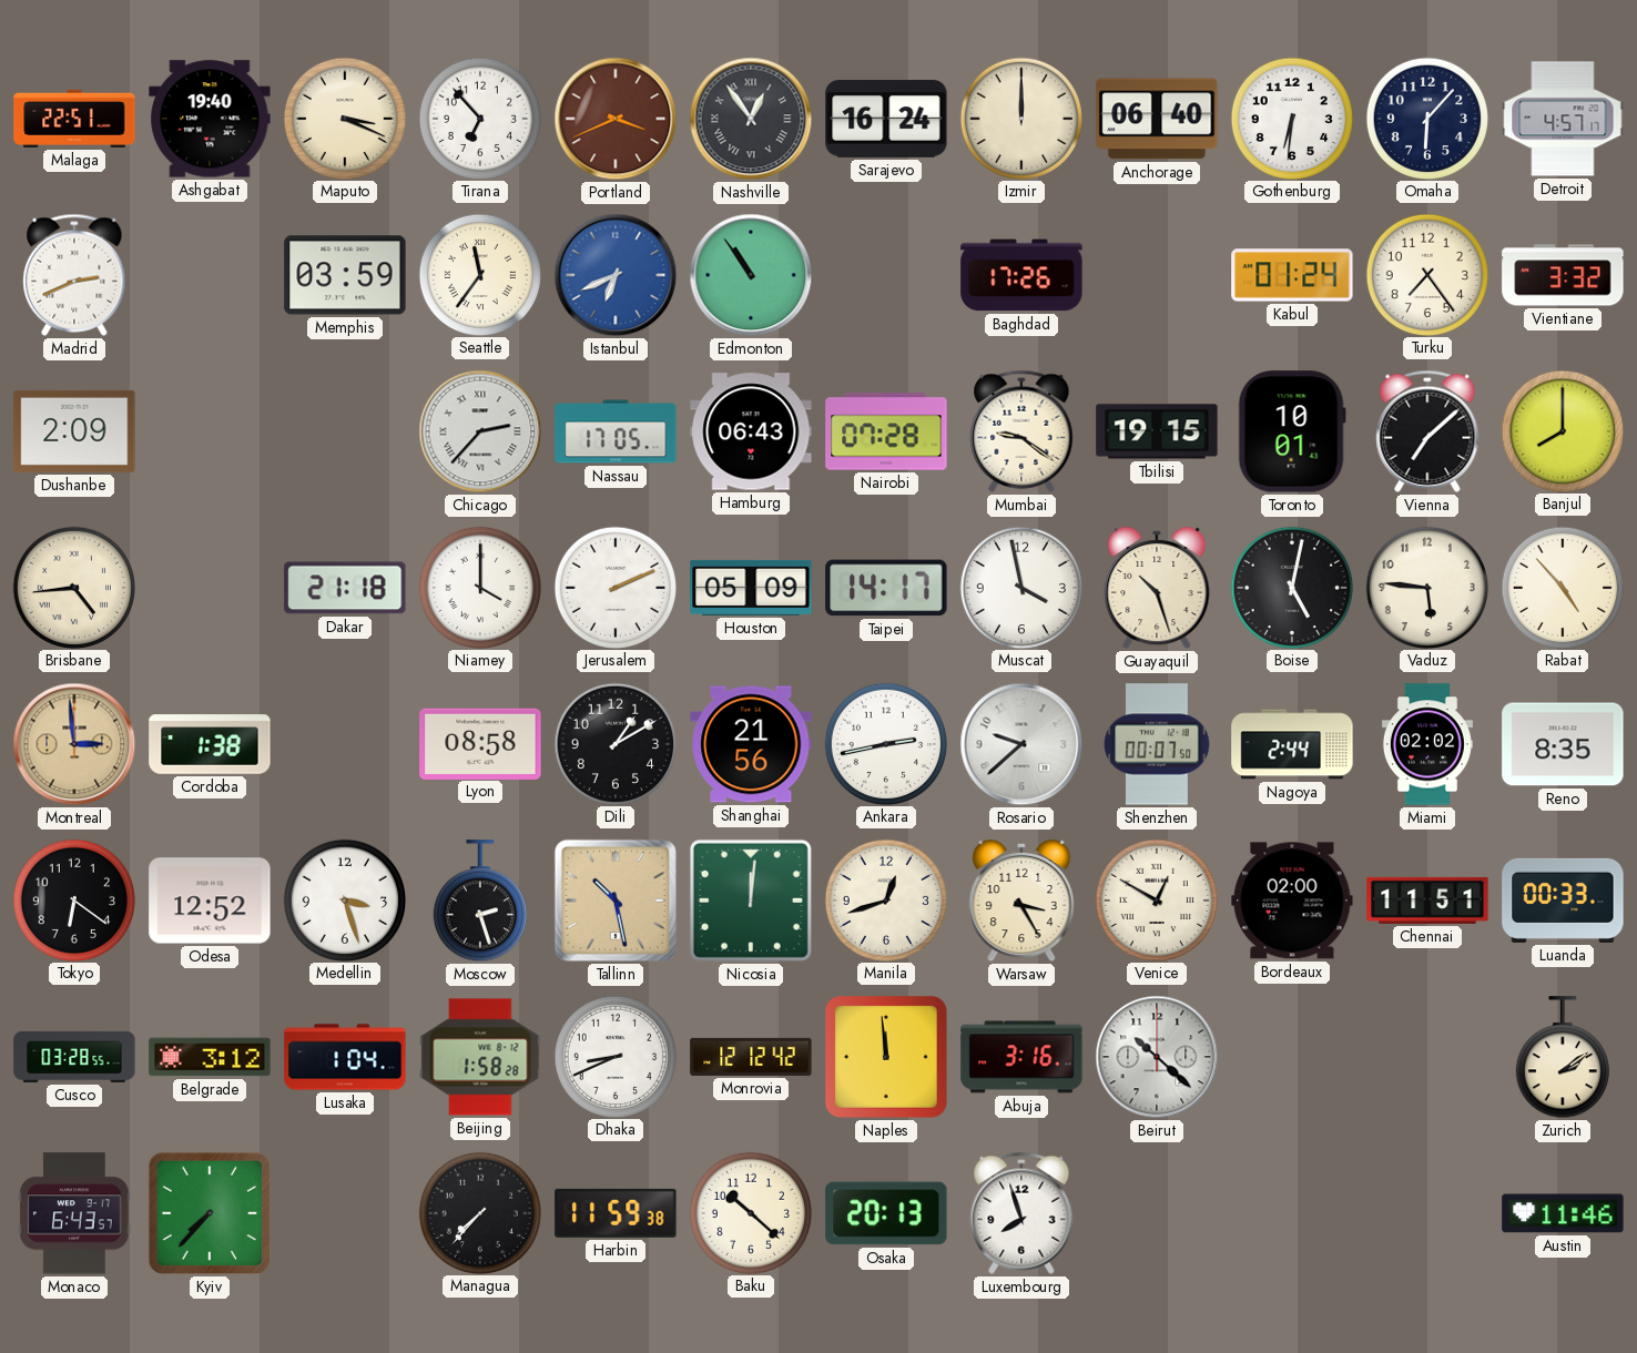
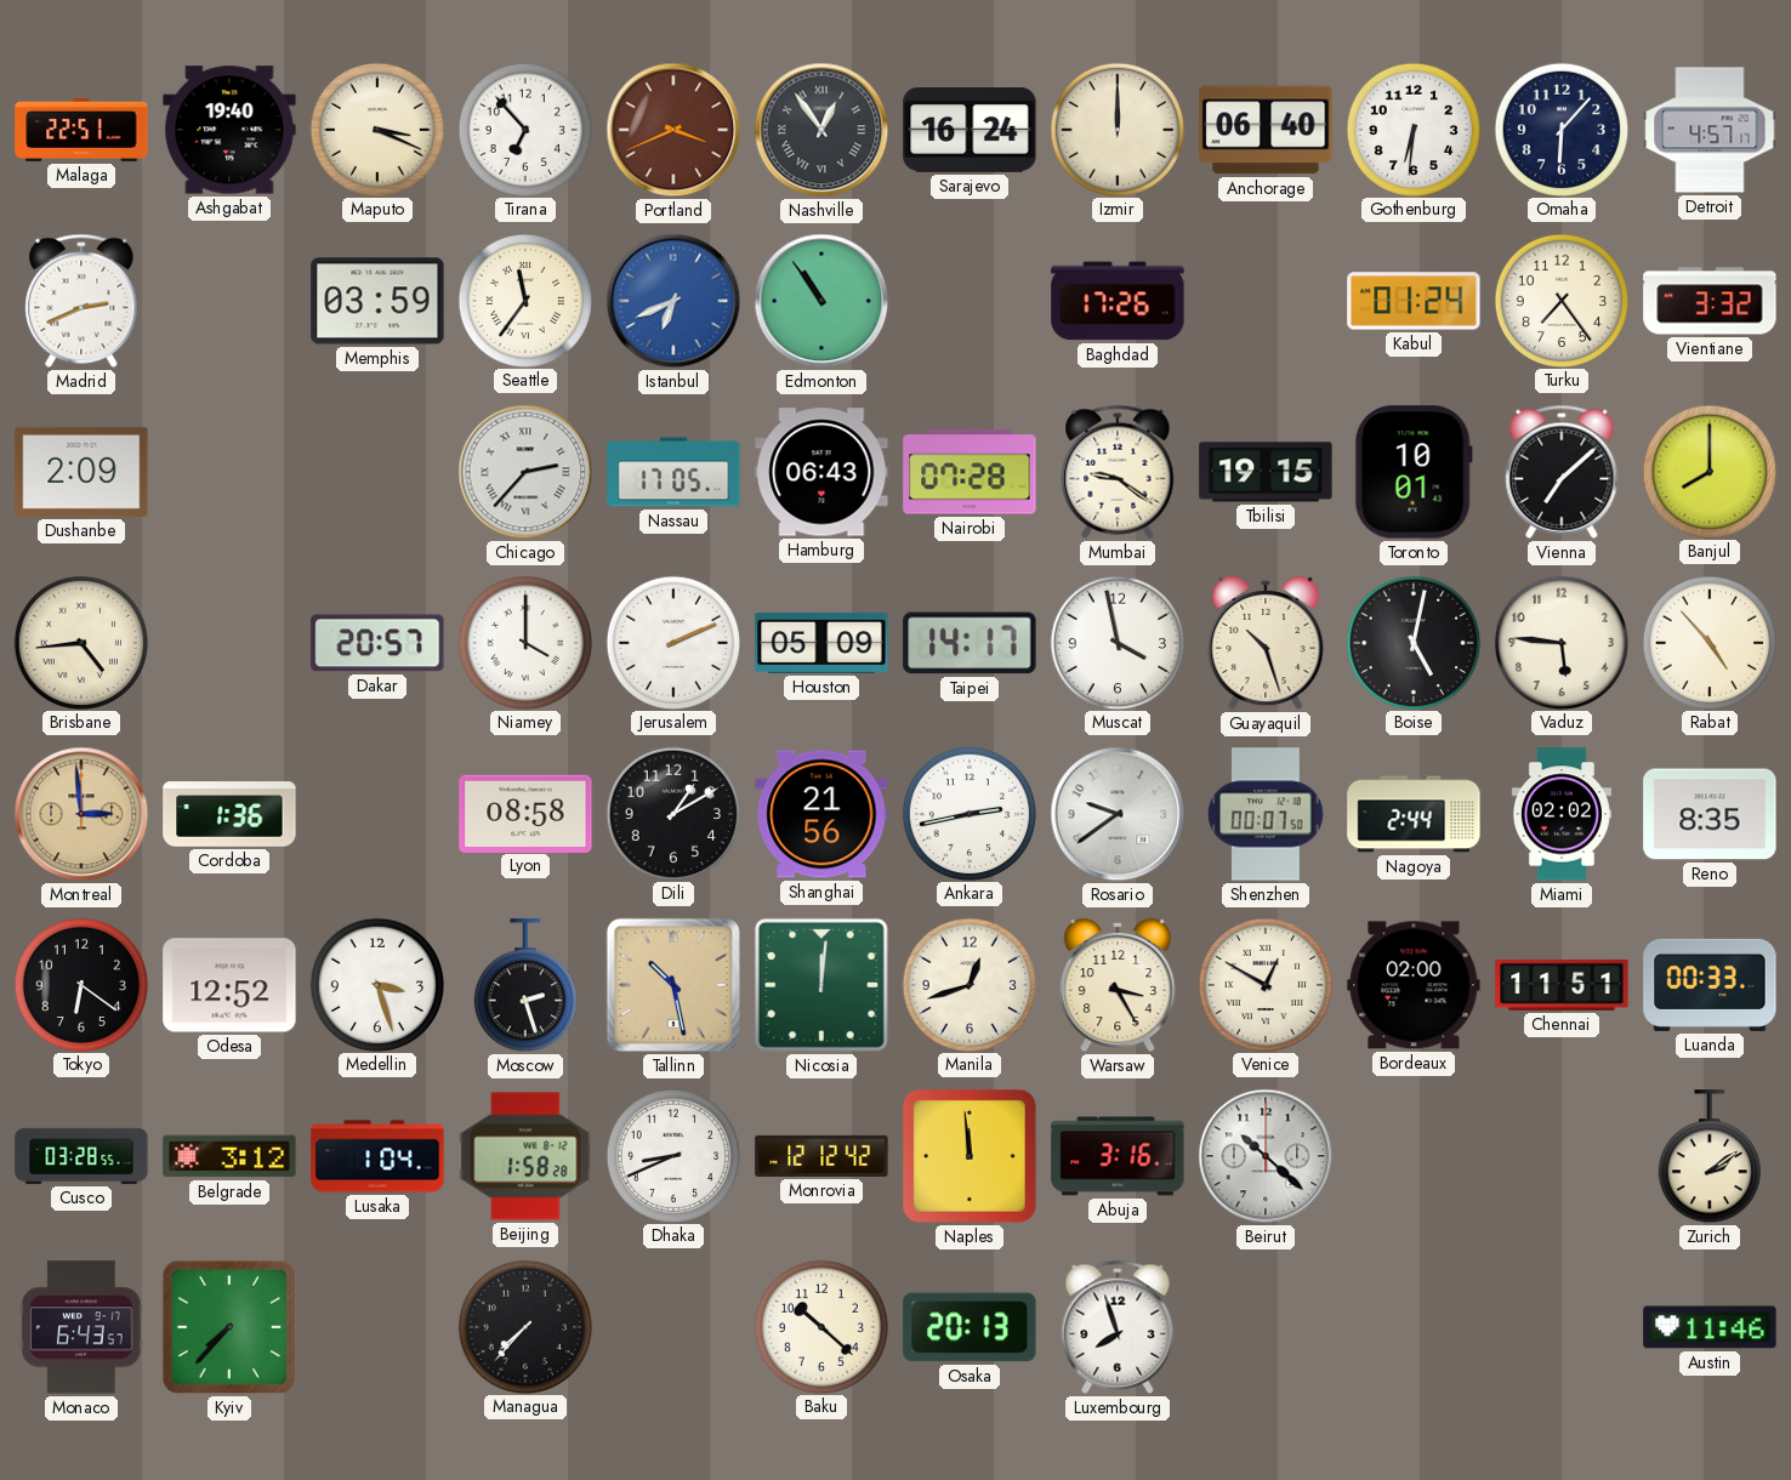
Dakar: 21:18 -> 20:57
Cordoba: 1:38 -> 1:36
Rosario: 9:38 -> 9:39
Harbin: 11:59 -> none
